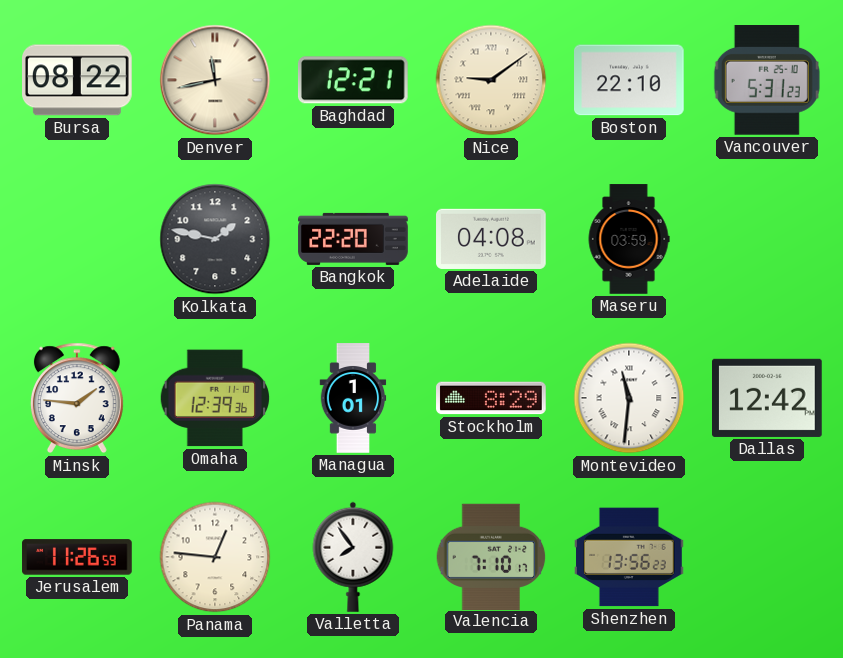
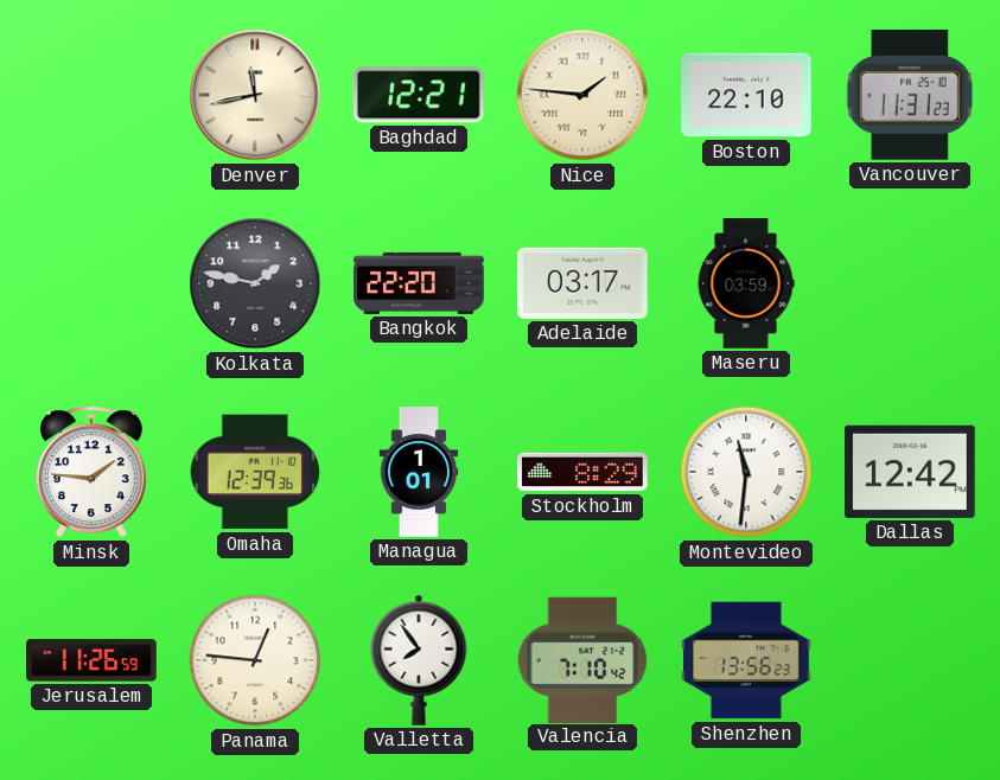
Bursa: 08:22 -> none
Nice: 9:09 -> 1:46
Vancouver: 5:31 -> 11:31
Adelaide: 04:08 -> 03:17
Valencia: 7:10:17 -> 7:10:42
